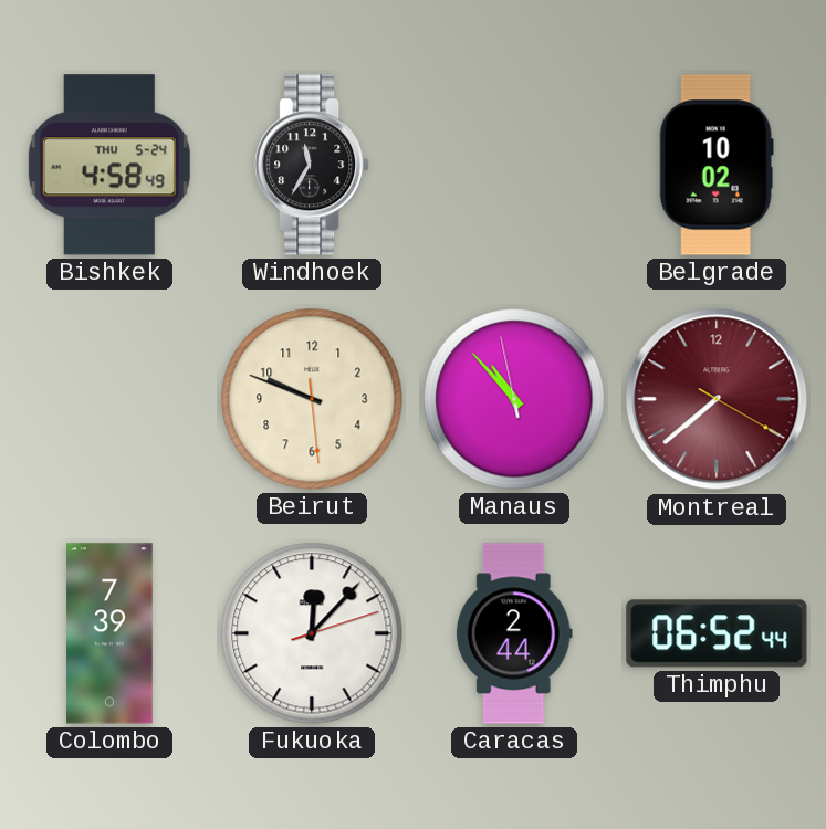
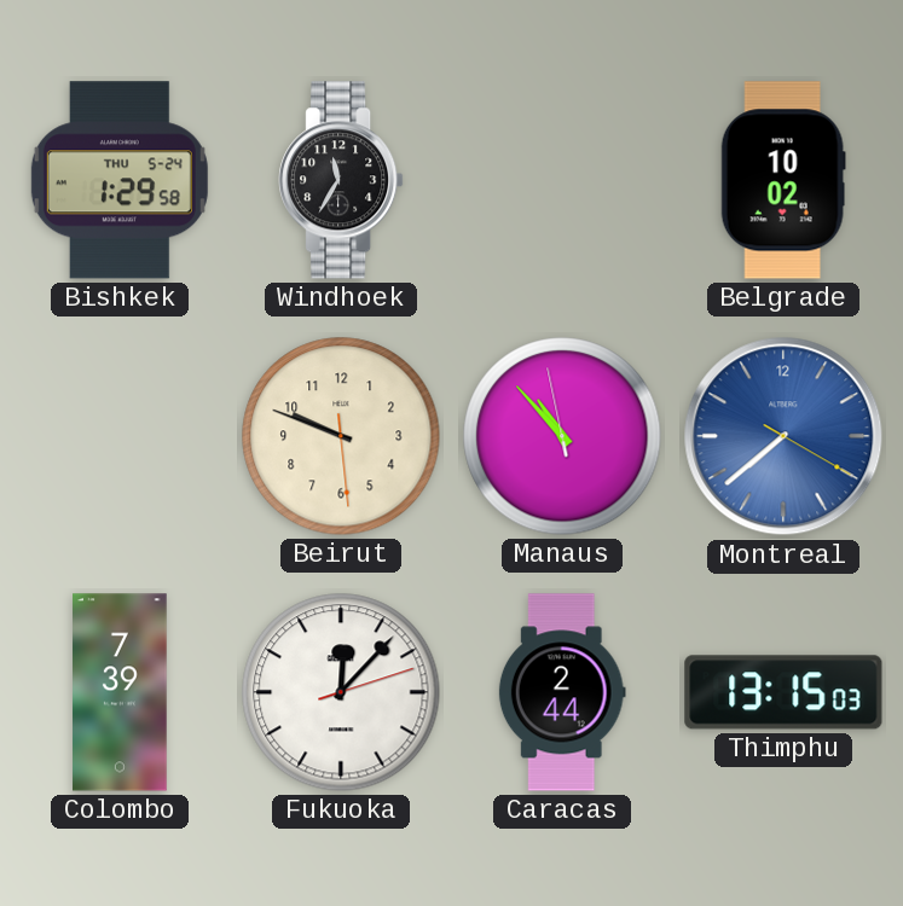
Bishkek: 4:58 -> 1:29
Montreal dial: burgundy -> blue
Thimphu: 06:52 -> 13:15
